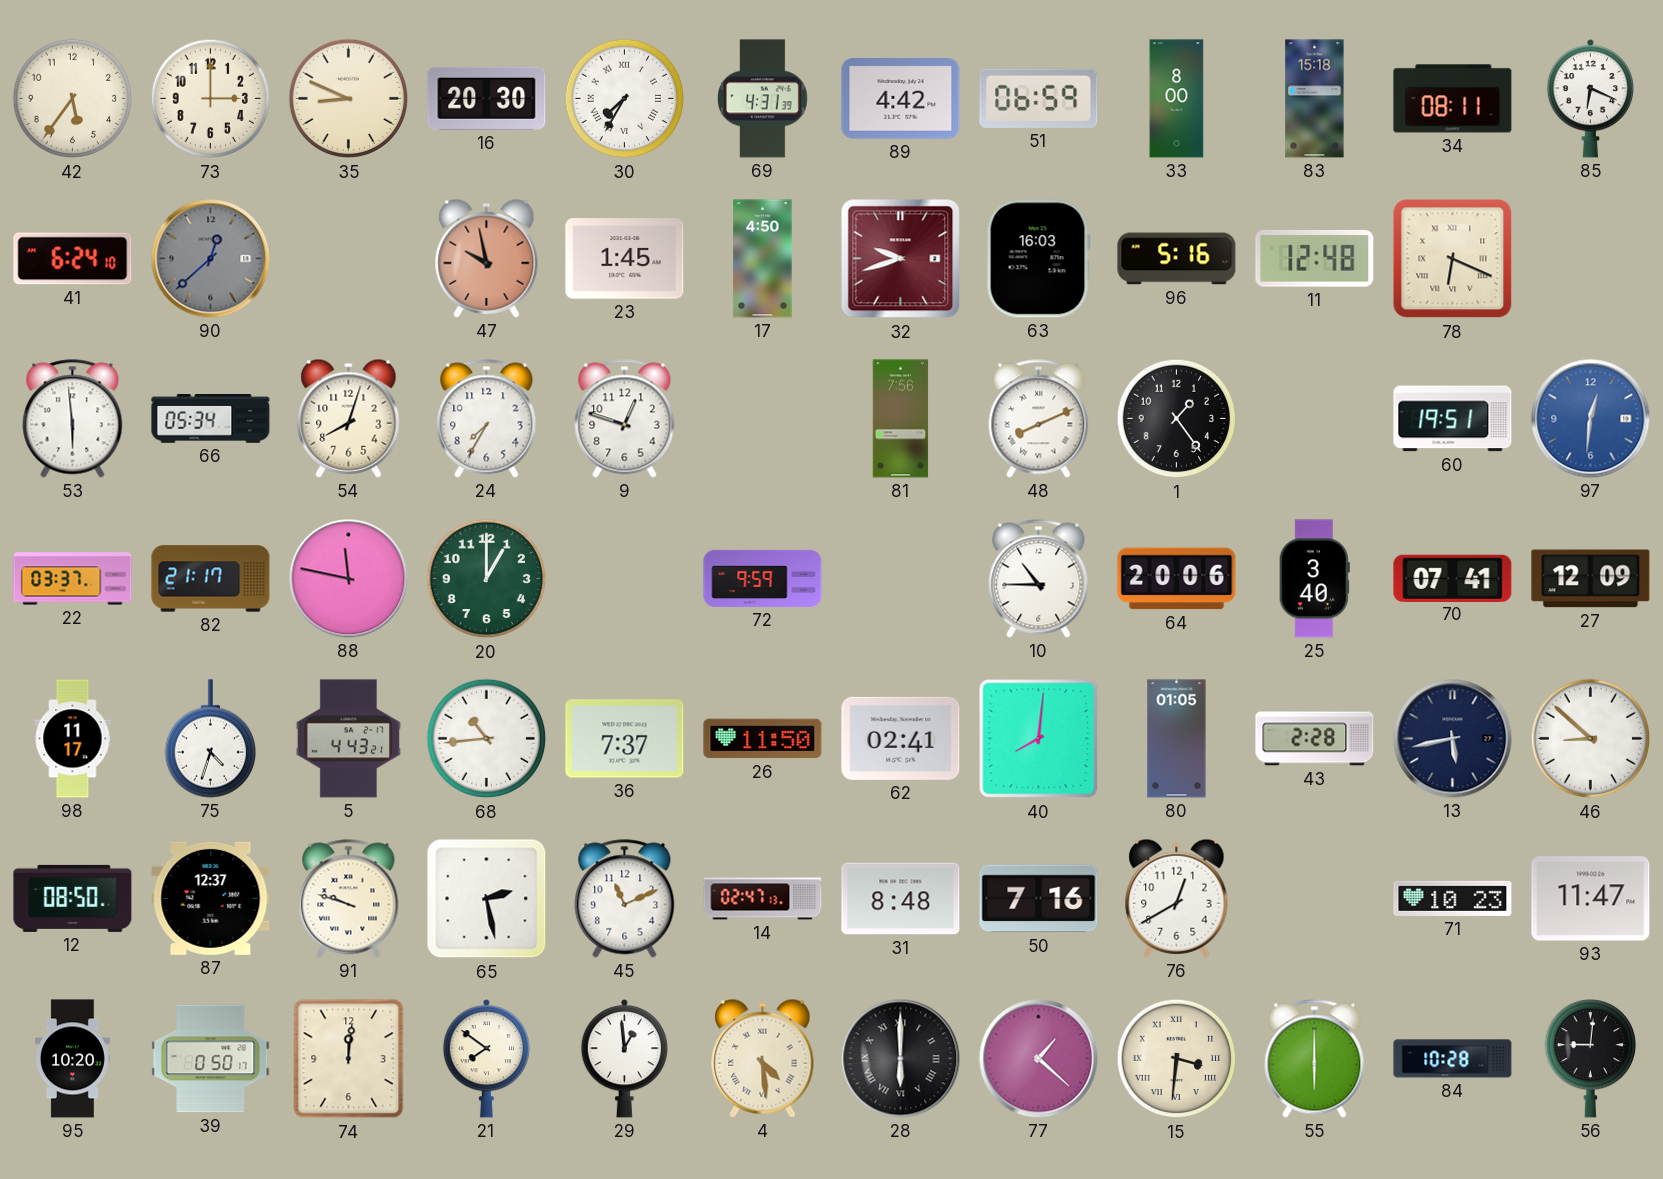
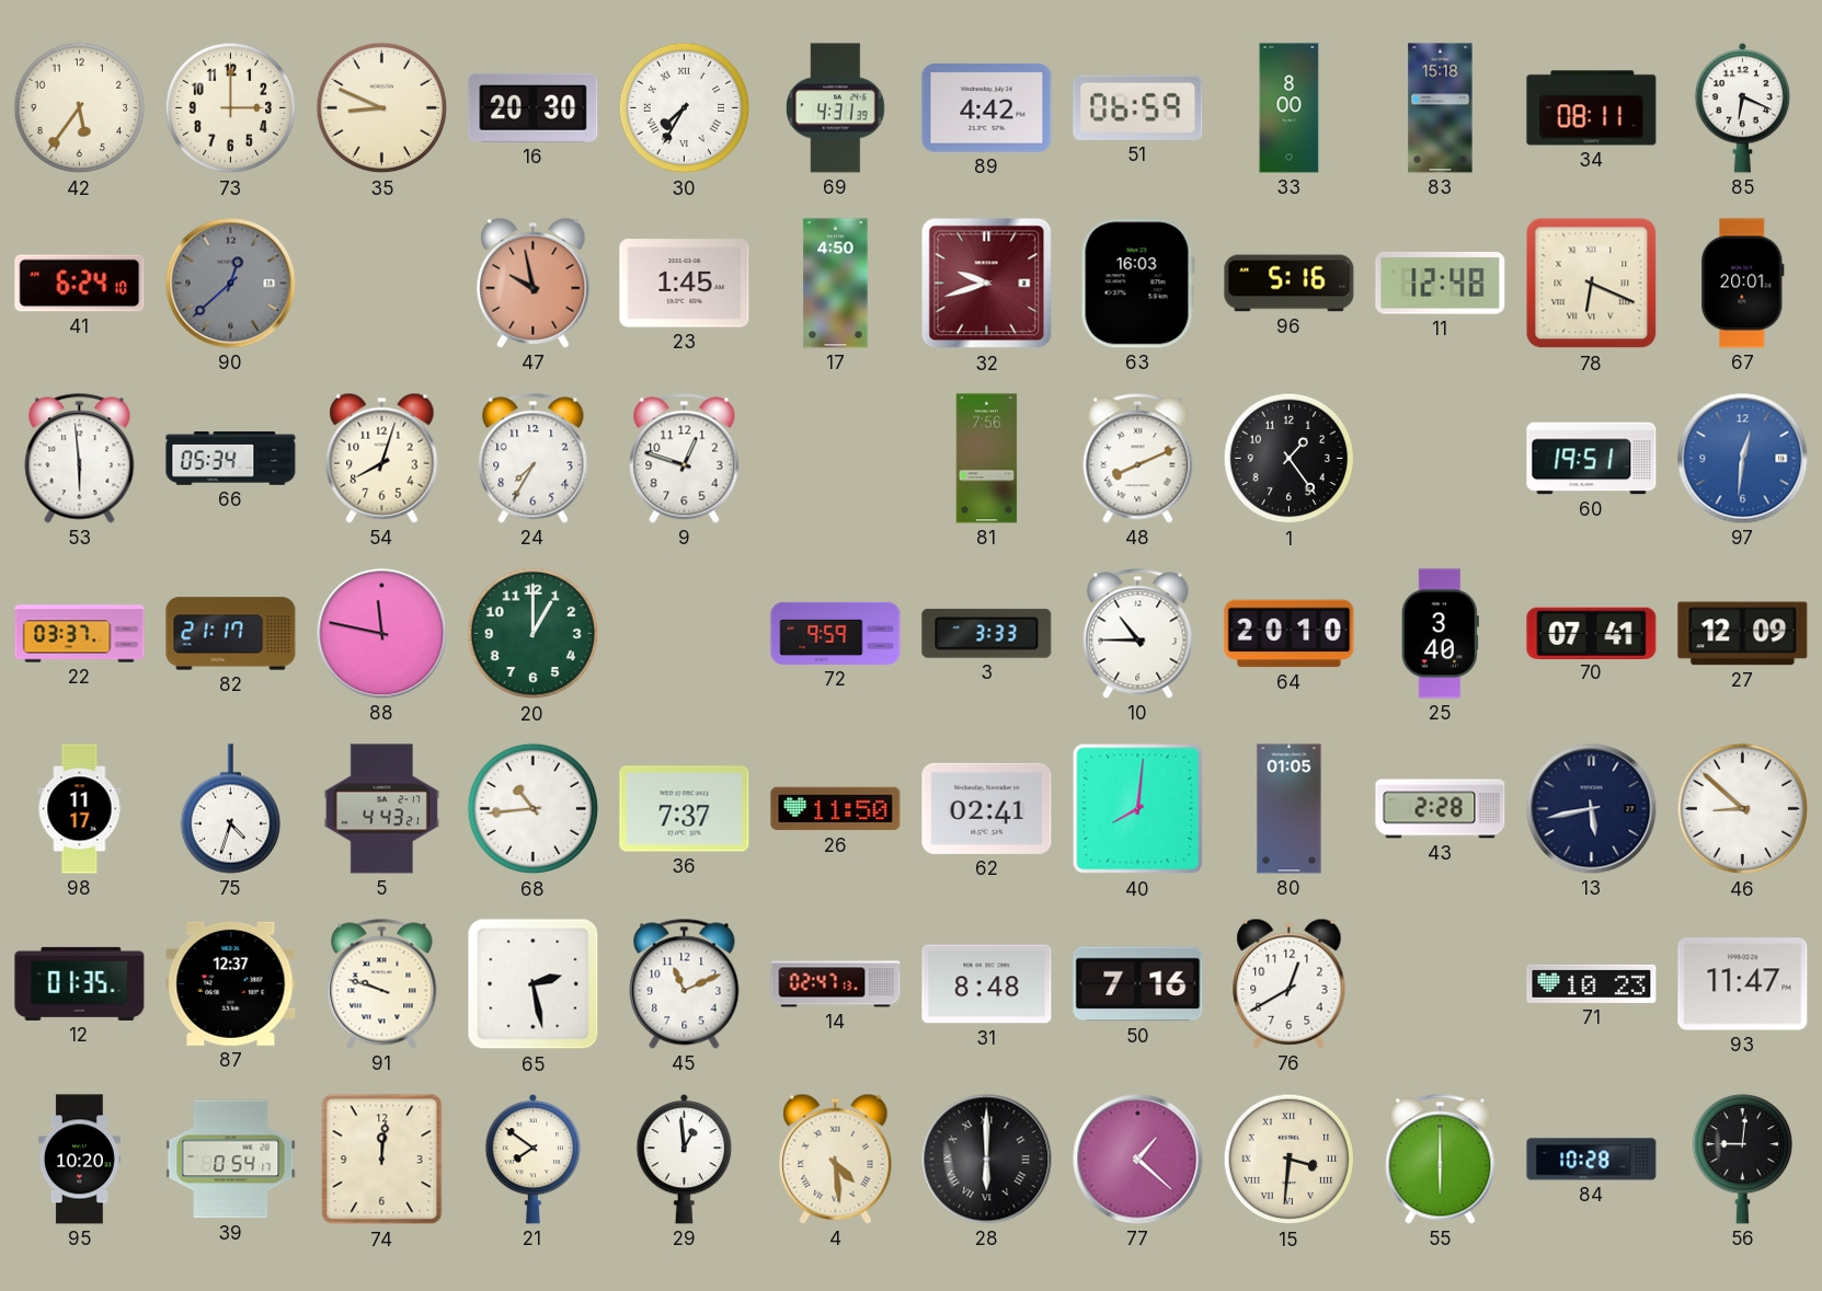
67: none -> 20:01
3: none -> 3:33
64: 20:06 -> 20:10
12: 08:50 -> 01:35
39: 0:50 -> 0:54
